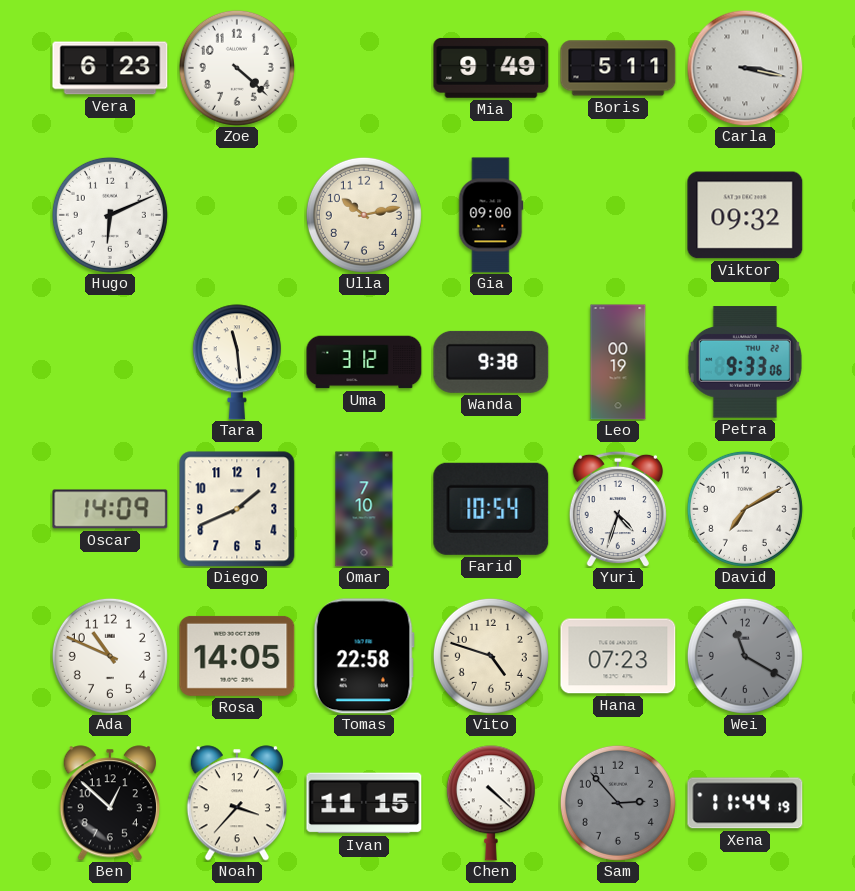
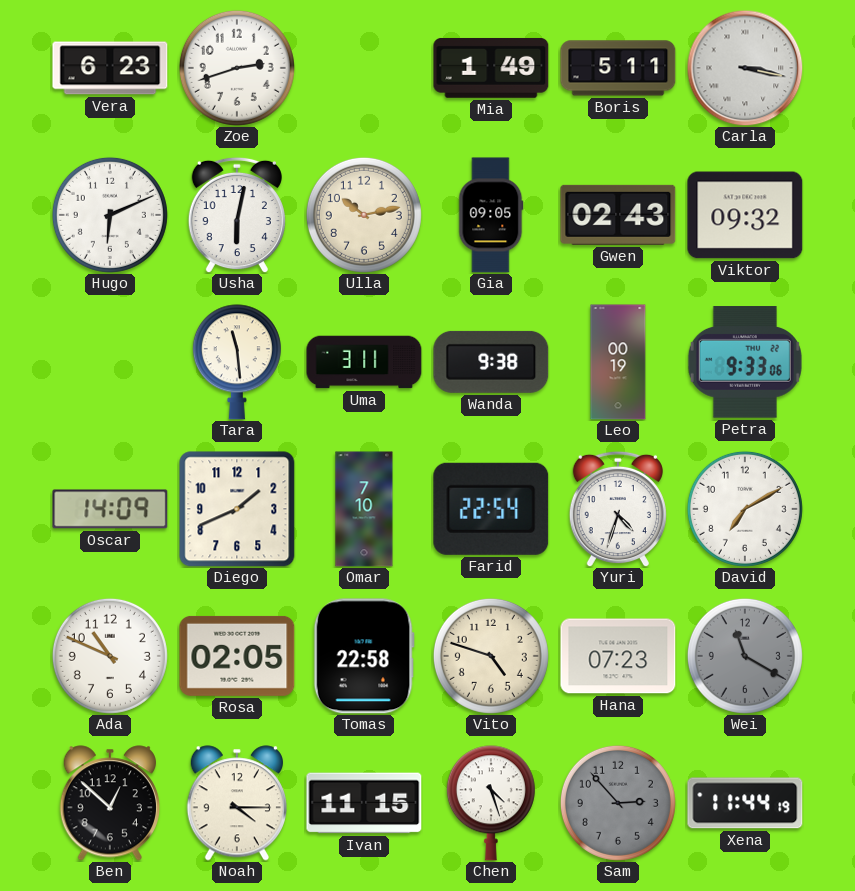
Zoe: 4:22 -> 2:42
Mia: 9:49 -> 1:49
Usha: none -> 6:02
Gia: 09:00 -> 09:05
Gwen: none -> 02:43
Uma: 3:12 -> 3:11
Farid: 10:54 -> 22:54
Rosa: 14:05 -> 02:05
Noah: 3:37 -> 4:15
Chen: 4:22 -> 4:27
